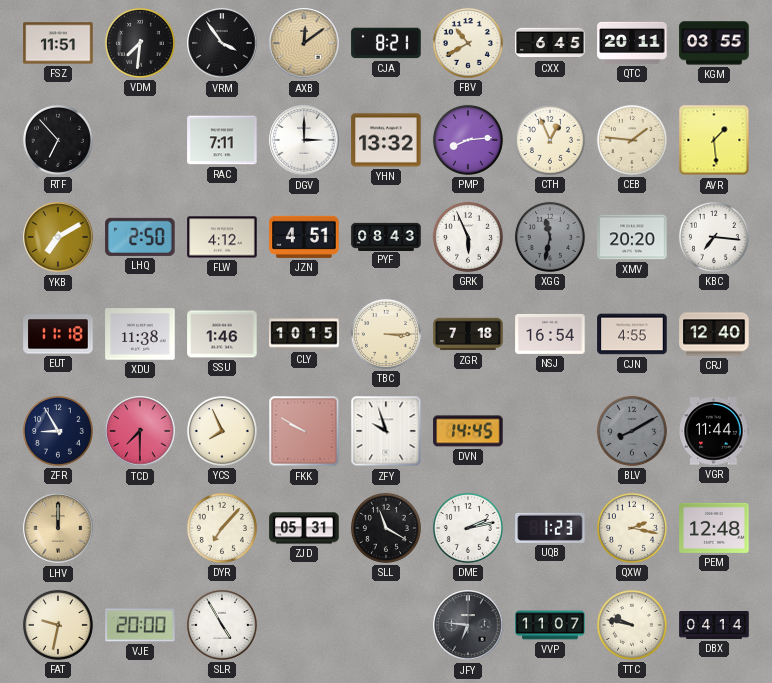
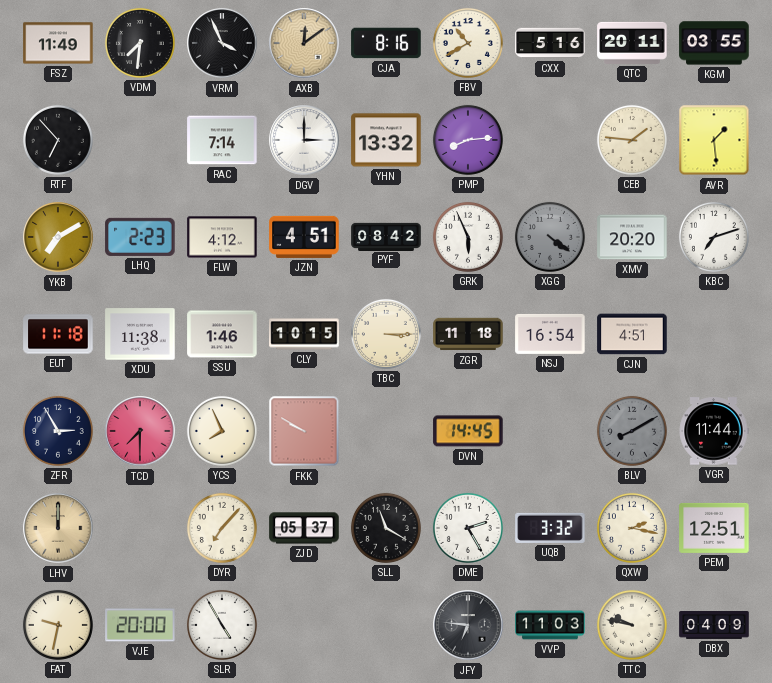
FSZ: 11:51 -> 11:49
VRM: 3:54 -> 3:56
CJA: 8:21 -> 8:16
CXX: 6:45 -> 5:16
RAC: 7:11 -> 7:14
CTH: 12:56 -> none
LHQ: 2:50 -> 2:23
PYF: 08:43 -> 08:42
XGG: 11:32 -> 4:21
KBC: 7:16 -> 7:12
ZGR: 7:18 -> 11:18
CJN: 4:55 -> 4:51
CRJ: 12:40 -> none
ZFR: 8:55 -> 2:55
ZFY: 9:57 -> none
ZJD: 05:31 -> 05:37
DME: 2:13 -> 2:25
UQB: 1:23 -> 3:32
PEM: 12:48 -> 12:51
VVP: 11:07 -> 11:03
DBX: 04:14 -> 04:09
